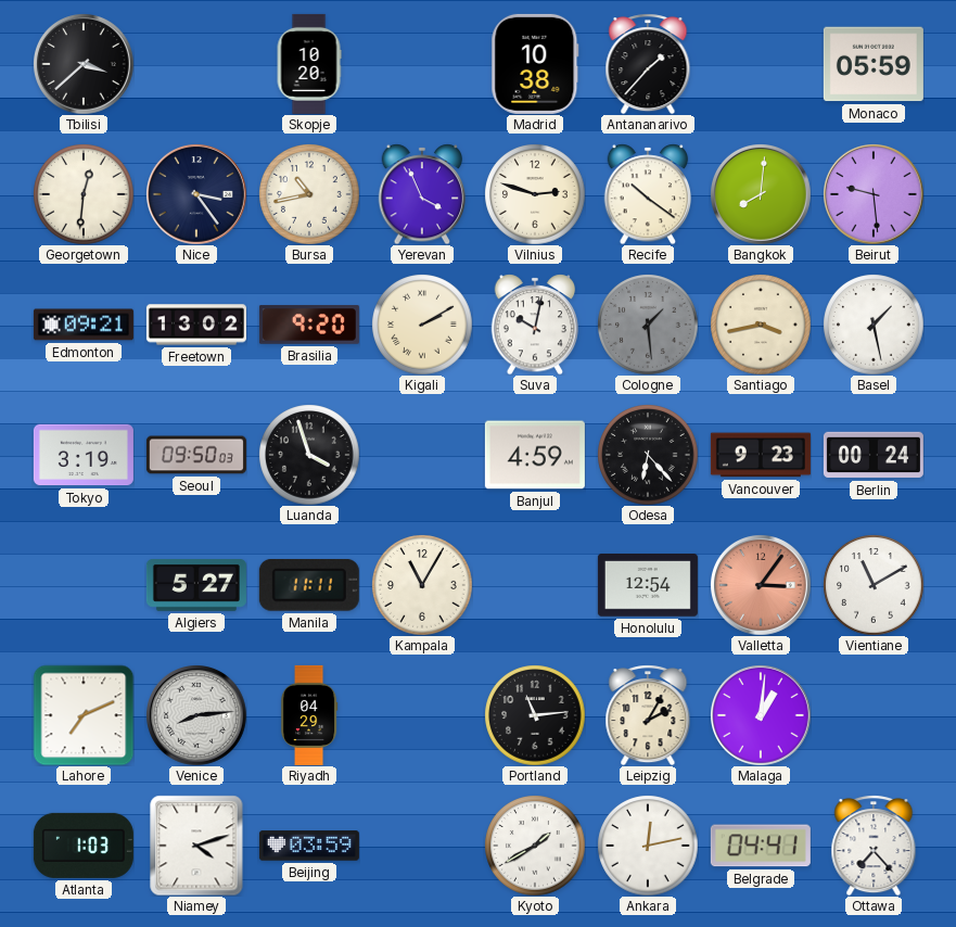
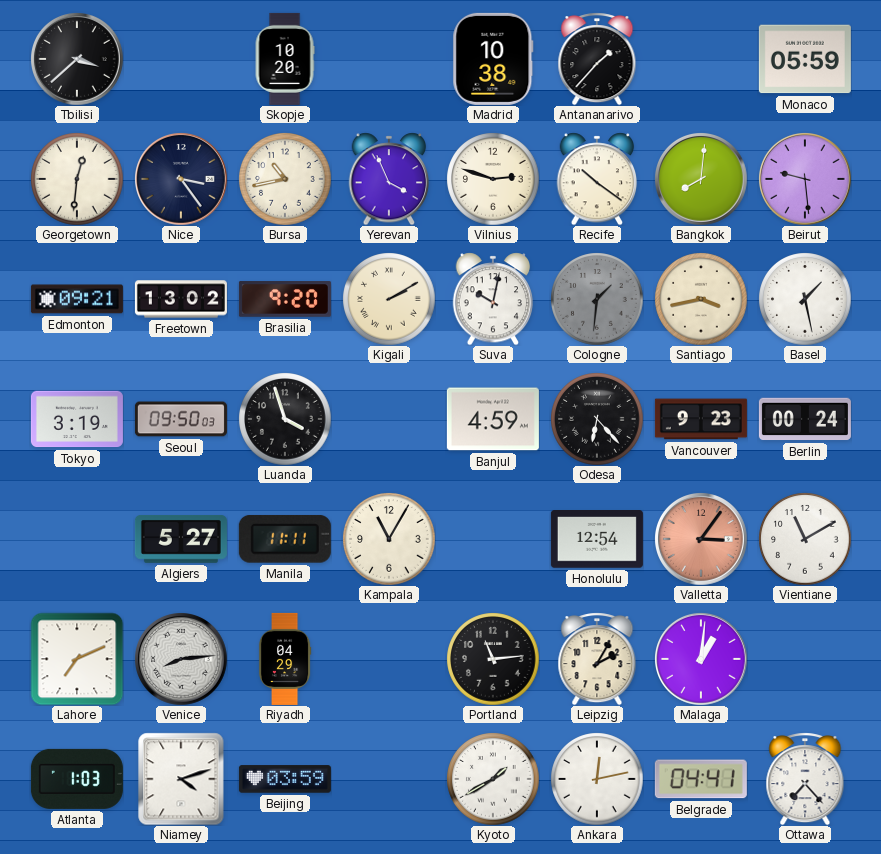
Cologne: 1:29 -> 1:31
